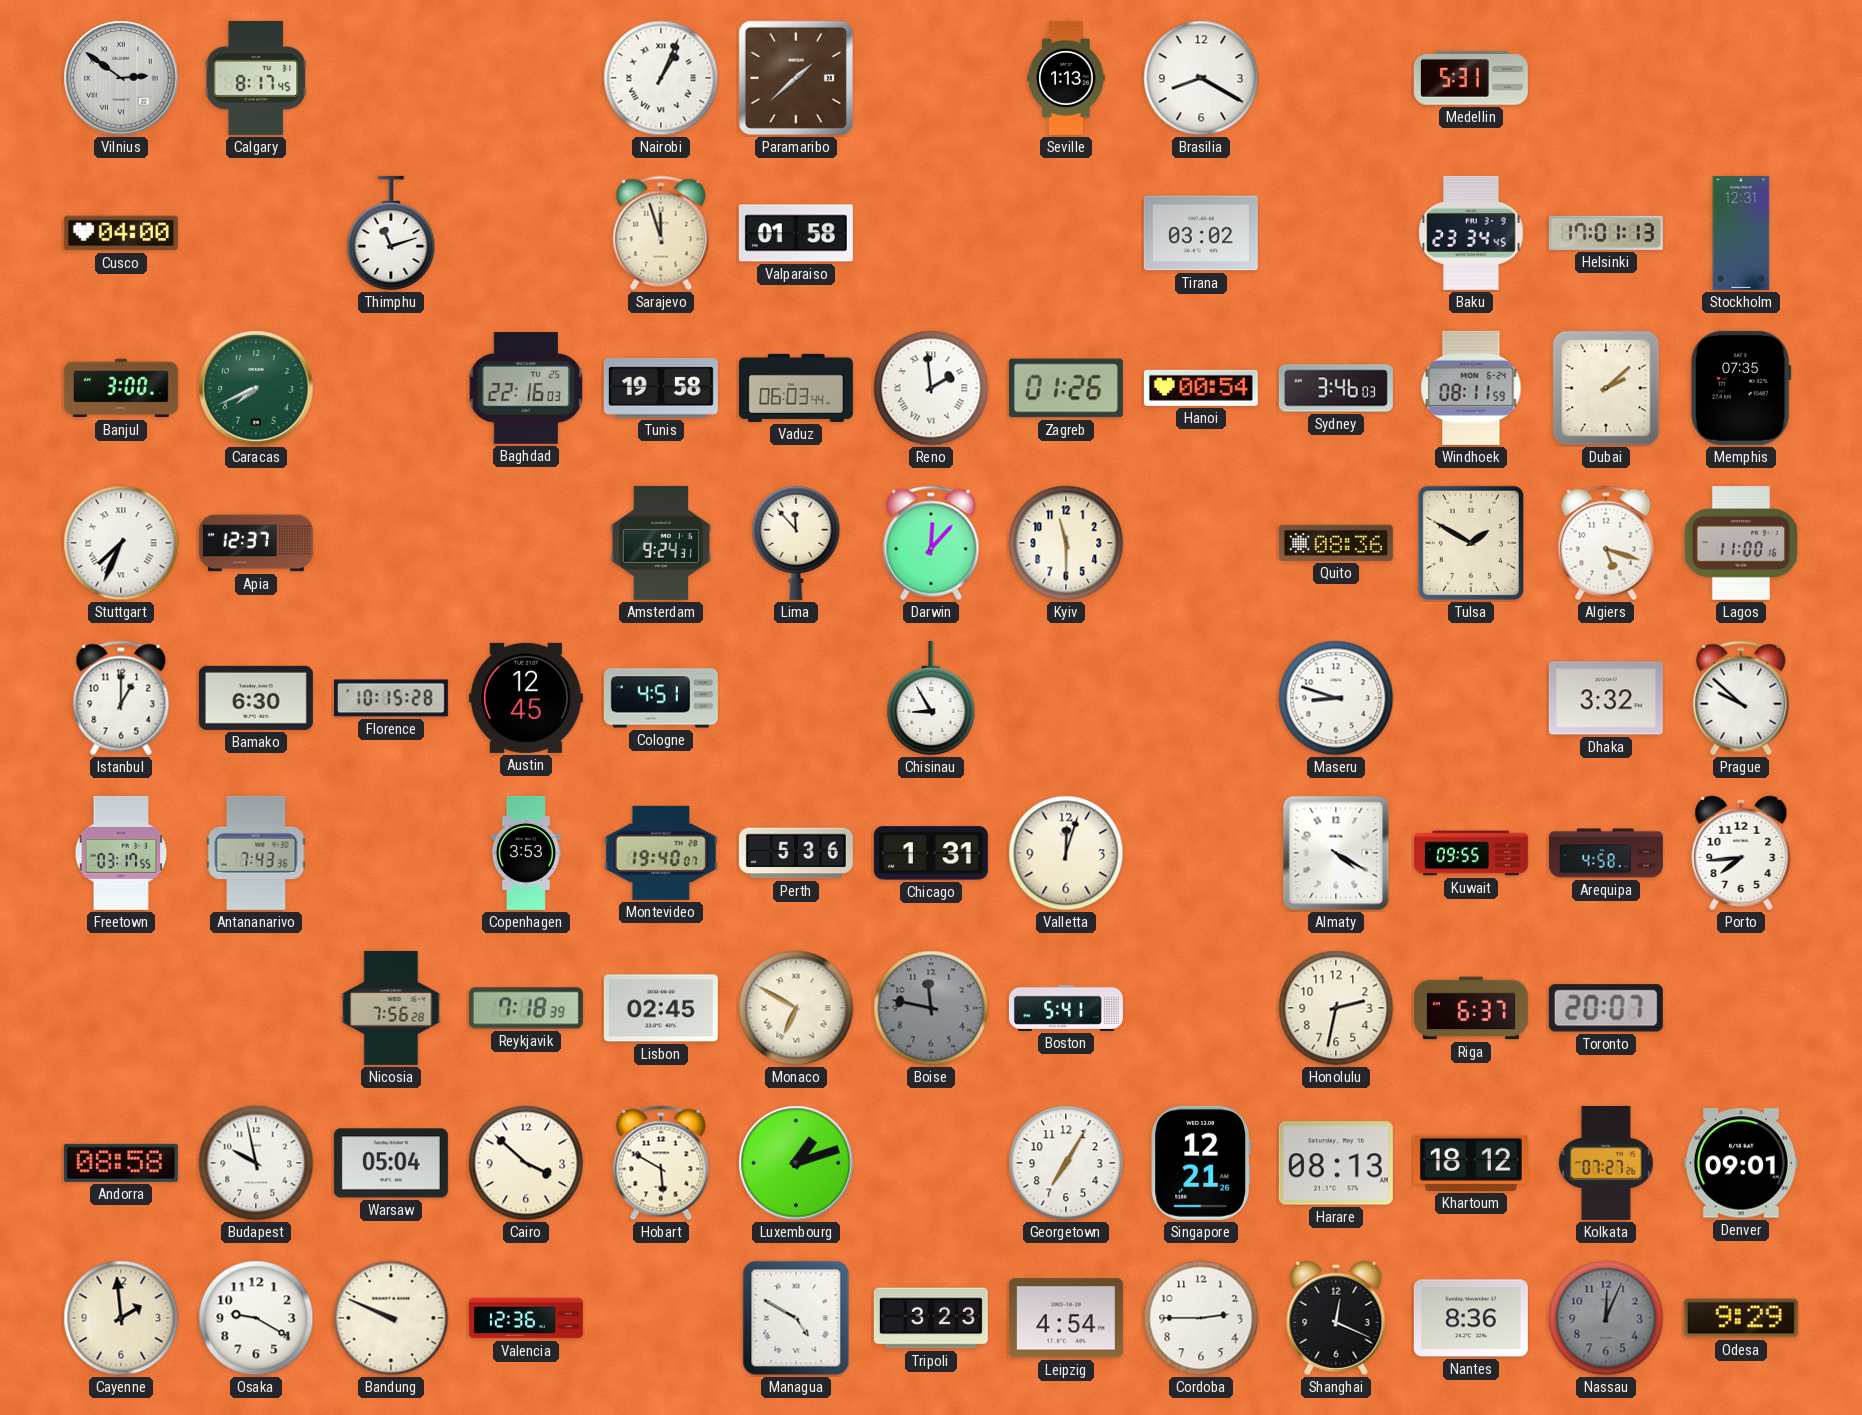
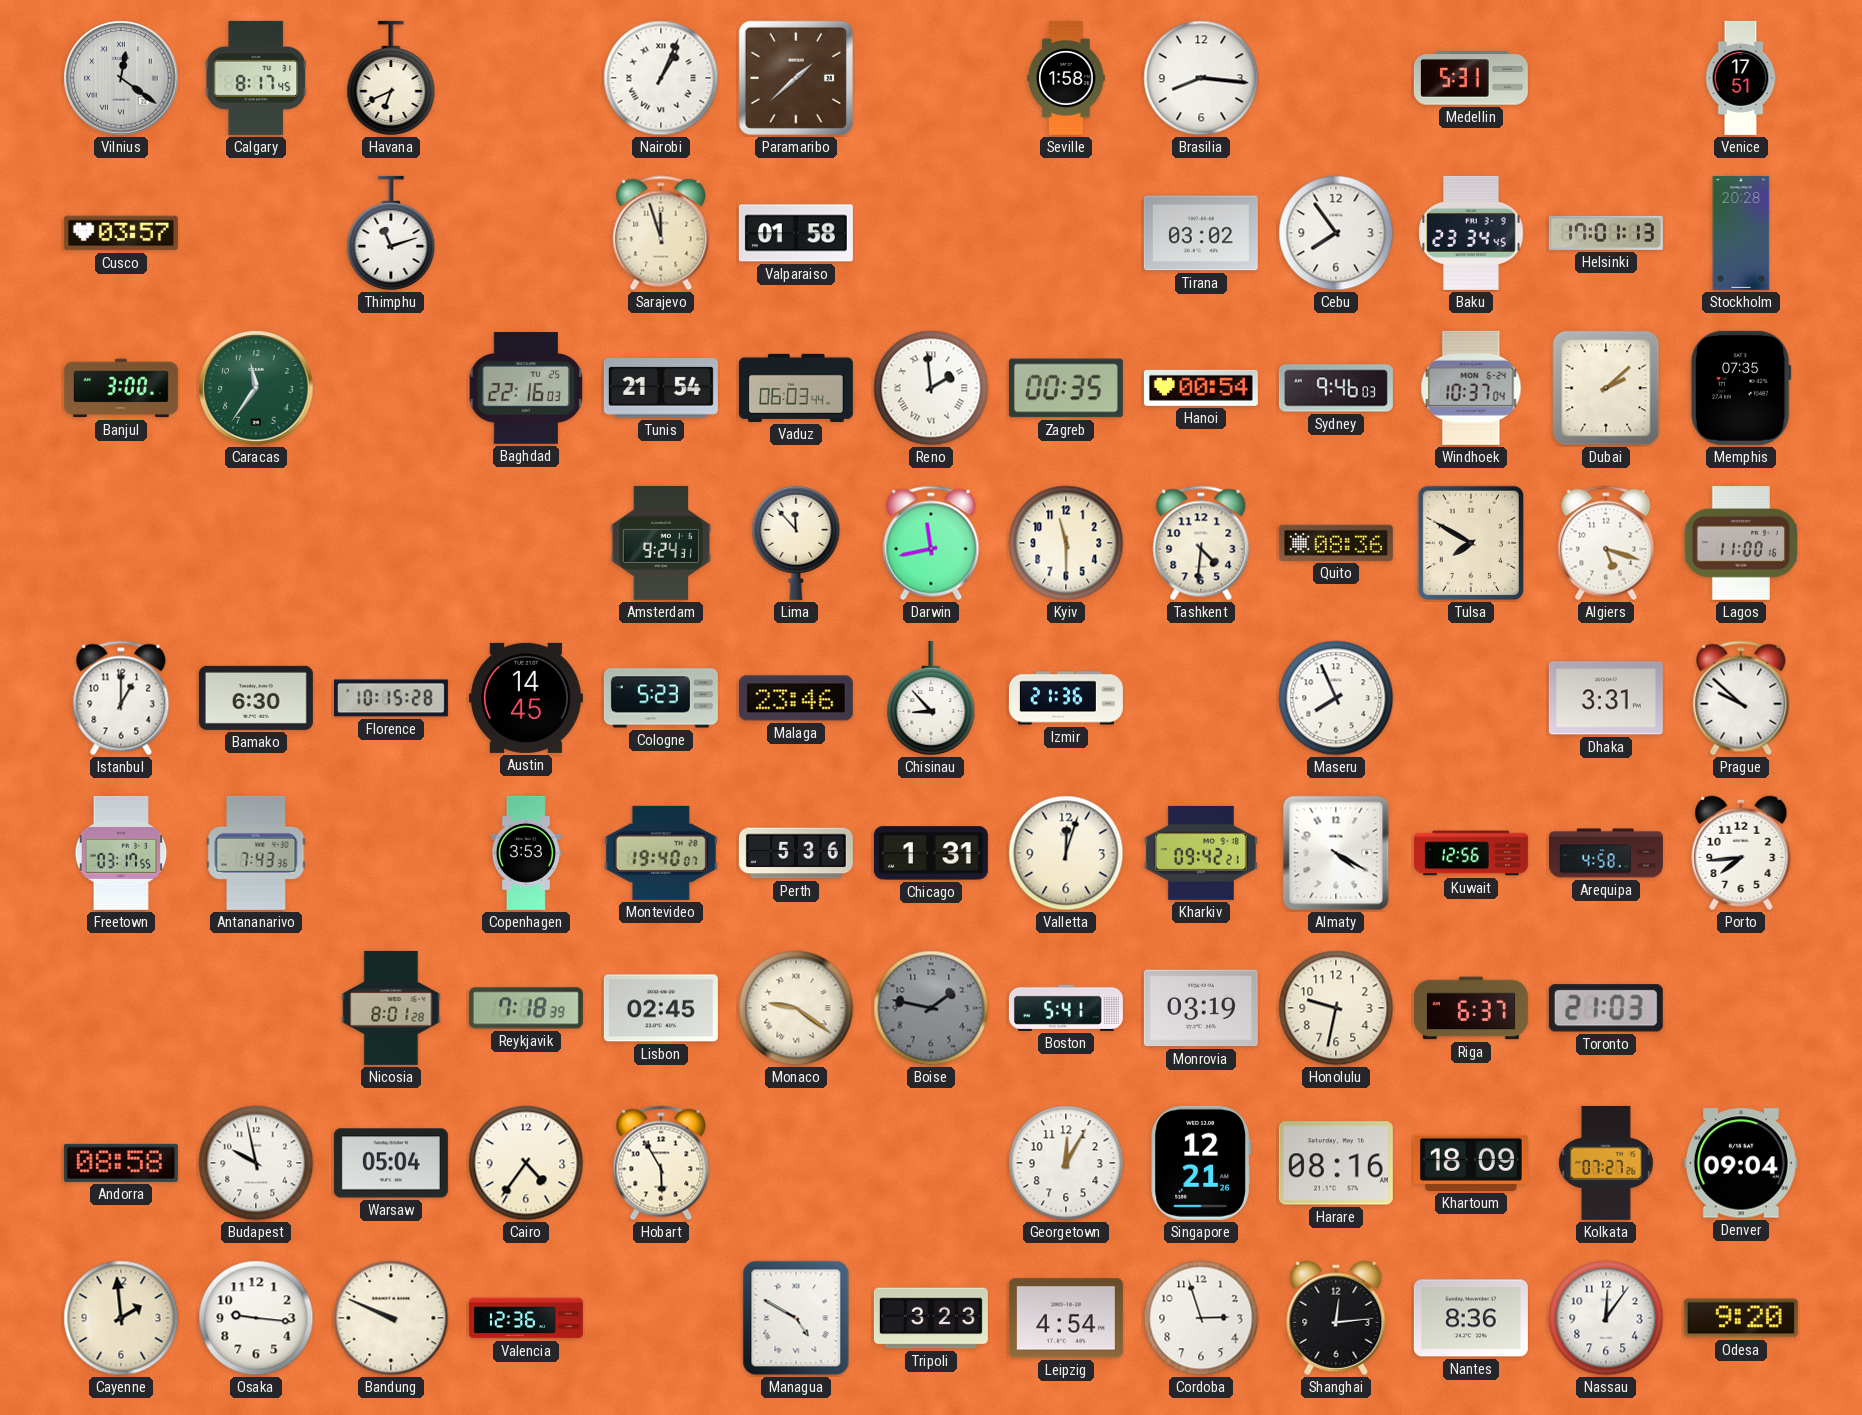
Vilnius: 2:51 -> 12:21
Havana: none -> 6:41
Seville: 1:13 -> 1:58
Brasilia: 8:20 -> 8:16
Venice: none -> 17:51
Cusco: 04:00 -> 03:57
Cebu: none -> 7:54
Stockholm: 12:31 -> 20:28
Caracas: 7:41 -> 11:36
Tunis: 19:58 -> 21:54
Zagreb: 01:26 -> 00:35
Sydney: 3:46 -> 9:46
Windhoek: 08:11 -> 10:37
Stuttgart: 7:34 -> none
Apia: 12:37 -> none
Darwin: 12:07 -> 11:43
Tashkent: none -> 4:31
Tulsa: 1:50 -> 7:50
Austin: 12:45 -> 14:45
Cologne: 4:51 -> 5:23
Malaga: none -> 23:46
Chisinau: 8:55 -> 8:53
Izmir: none -> 21:36
Maseru: 8:48 -> 7:56
Dhaka: 3:32 -> 3:31
Kharkiv: none -> 09:42
Kuwait: 09:55 -> 12:56
Nicosia: 7:56 -> 8:01
Monaco: 6:50 -> 9:21
Boise: 11:47 -> 1:47
Monrovia: none -> 03:19
Honolulu: 2:32 -> 9:32
Toronto: 20:07 -> 21:03
Cairo: 3:52 -> 4:36
Hobart: 5:50 -> 5:55
Luxembourg: 1:12 -> none
Georgetown: 7:05 -> 12:05
Harare: 08:13 -> 08:16
Khartoum: 18:12 -> 18:09
Denver: 09:01 -> 09:04
Osaka: 9:20 -> 9:16
Cordoba: 2:45 -> 2:57
Shanghai: 12:19 -> 12:14
Nassau: 12:04 -> 12:06
Nassau dial: grey -> white
Odesa: 9:29 -> 9:20
